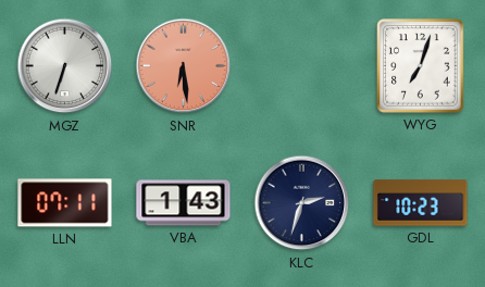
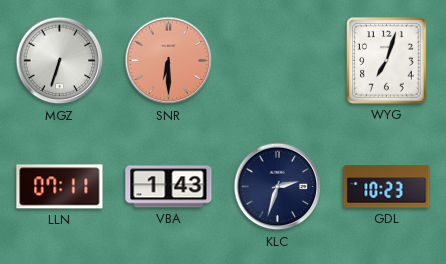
SNR: 6:29 -> 6:30
